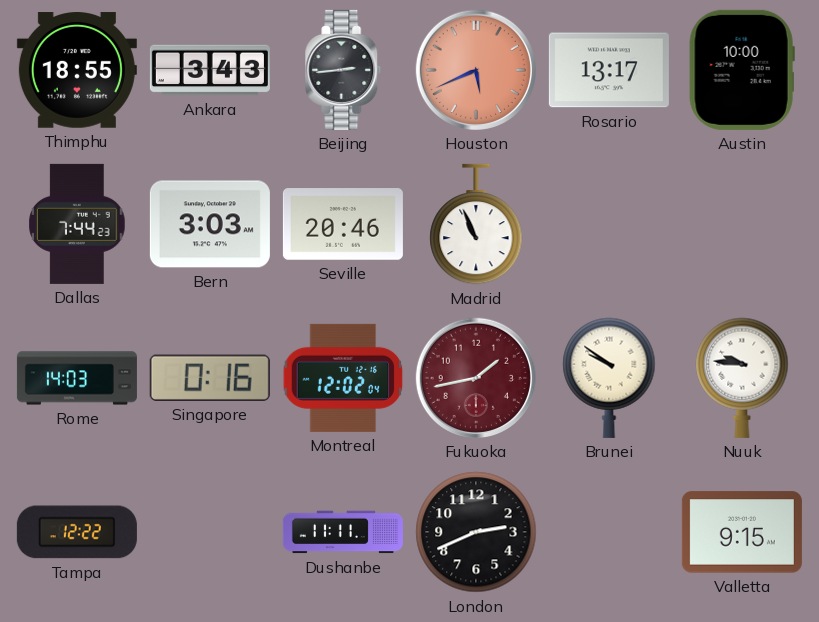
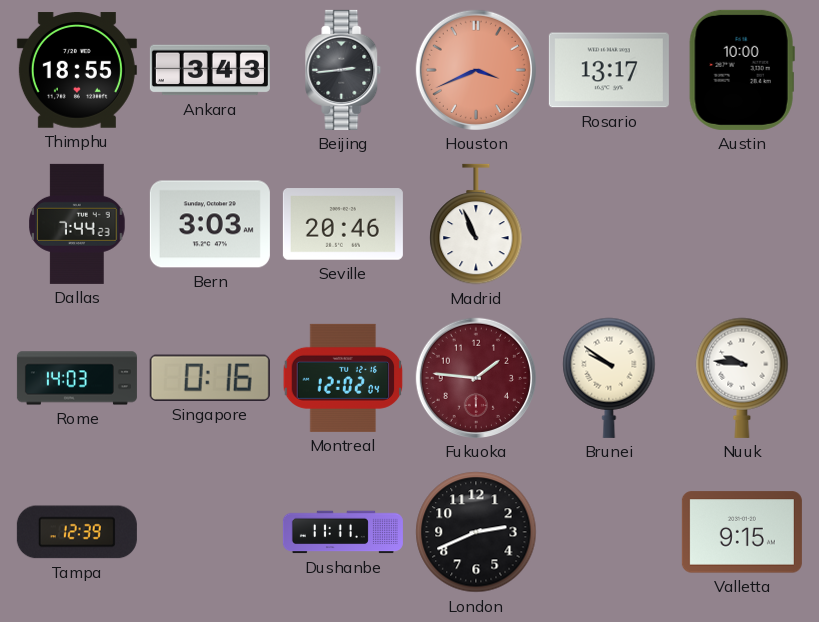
Houston: 5:41 -> 3:41
Fukuoka: 1:43 -> 1:46
Tampa: 12:22 -> 12:39
